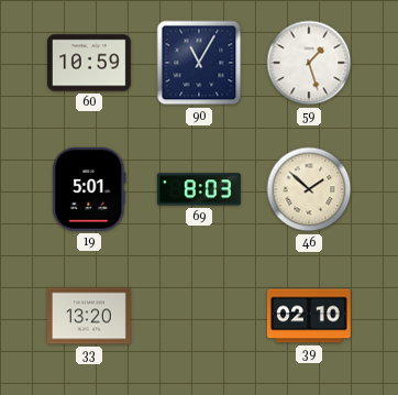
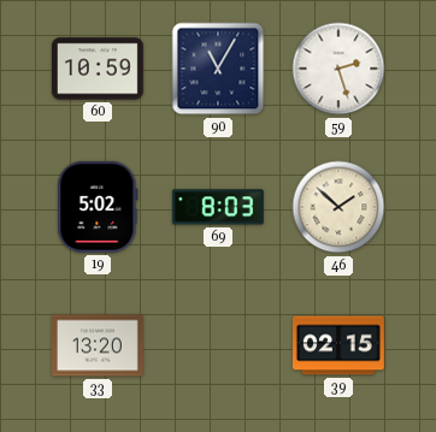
59: 1:27 -> 2:27
19: 5:01 -> 5:02
39: 02:10 -> 02:15
